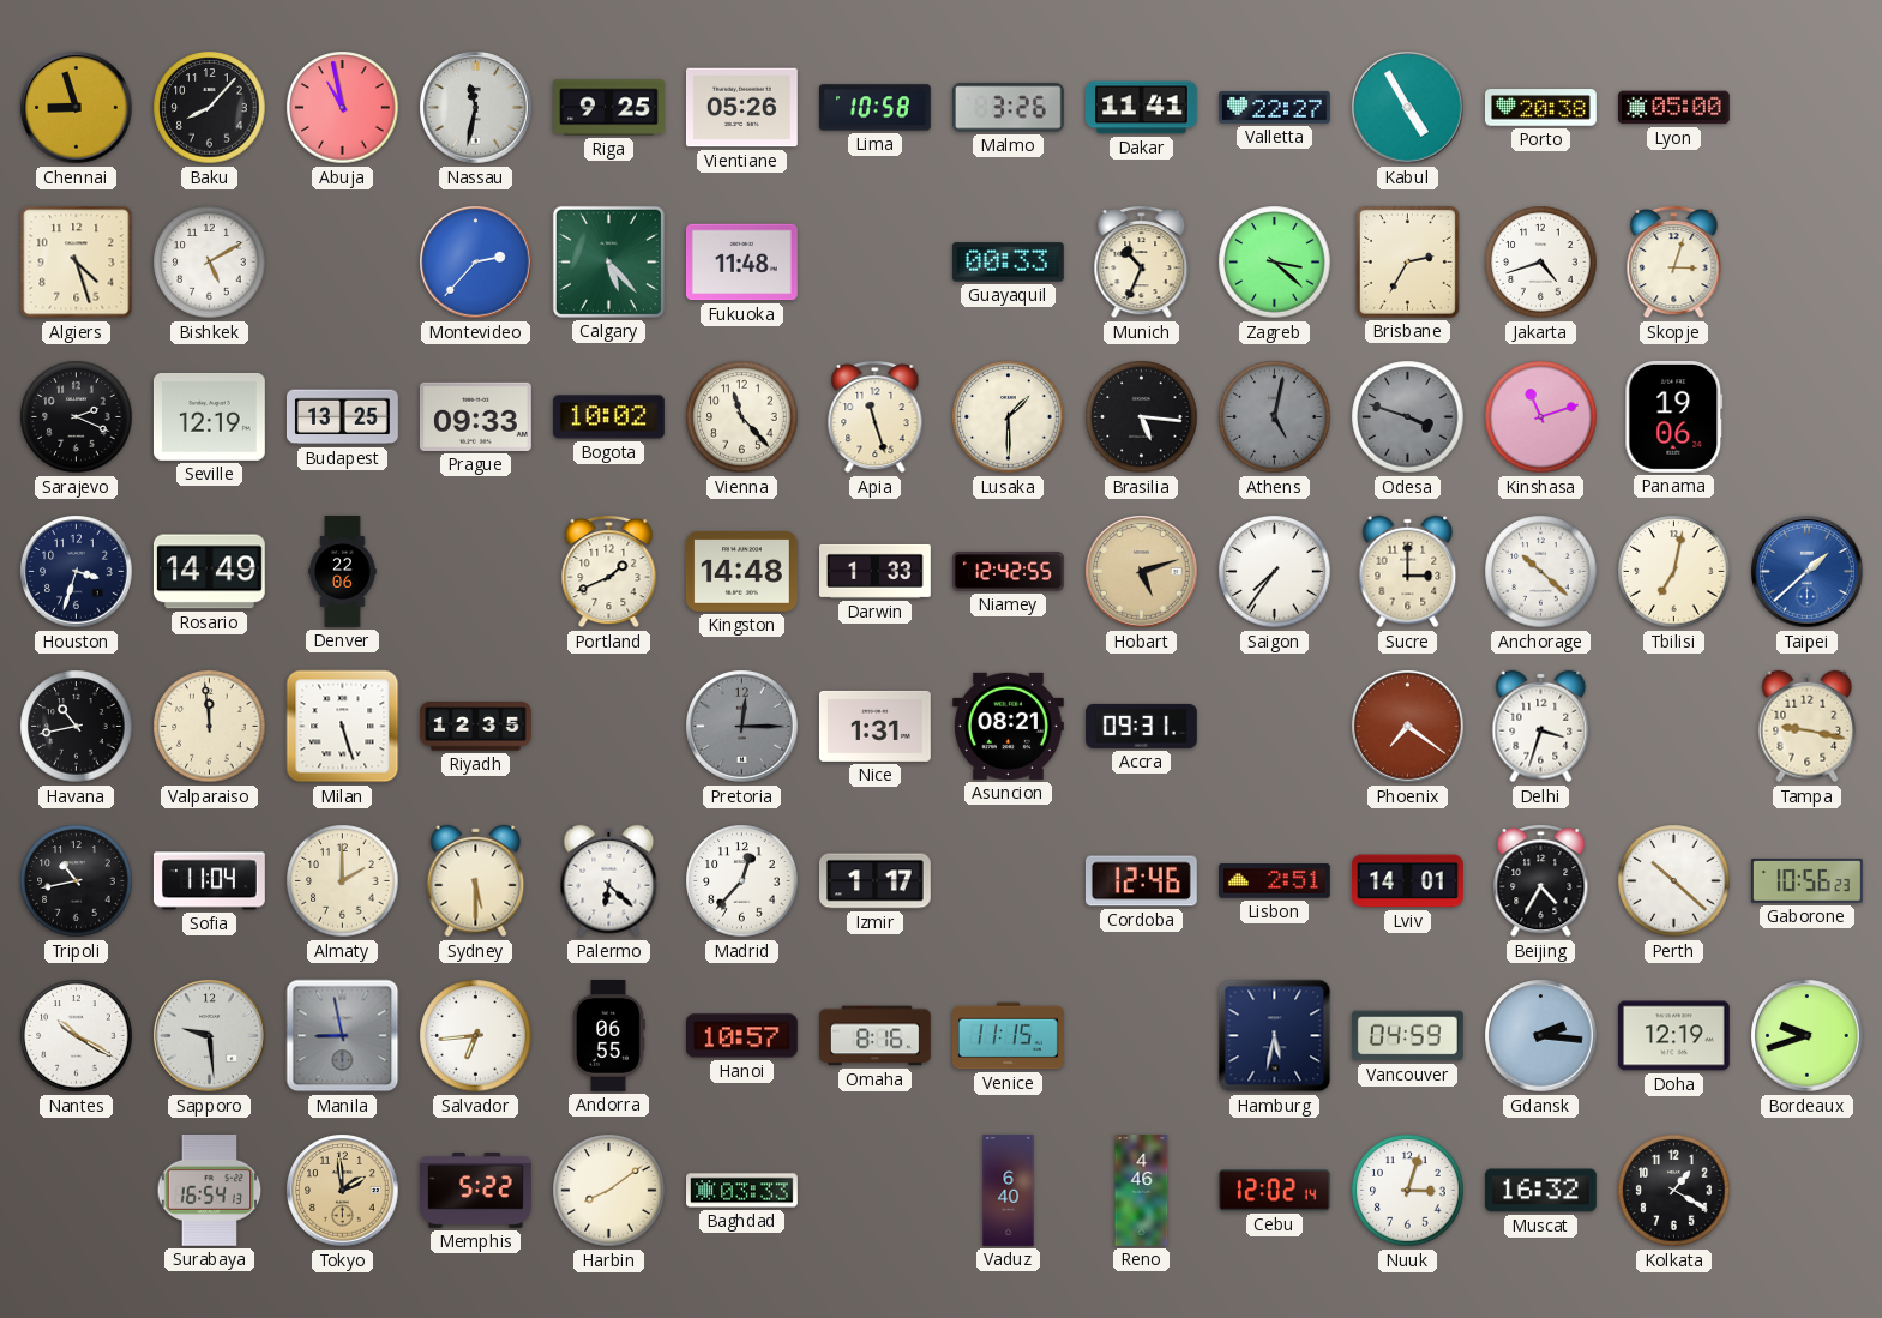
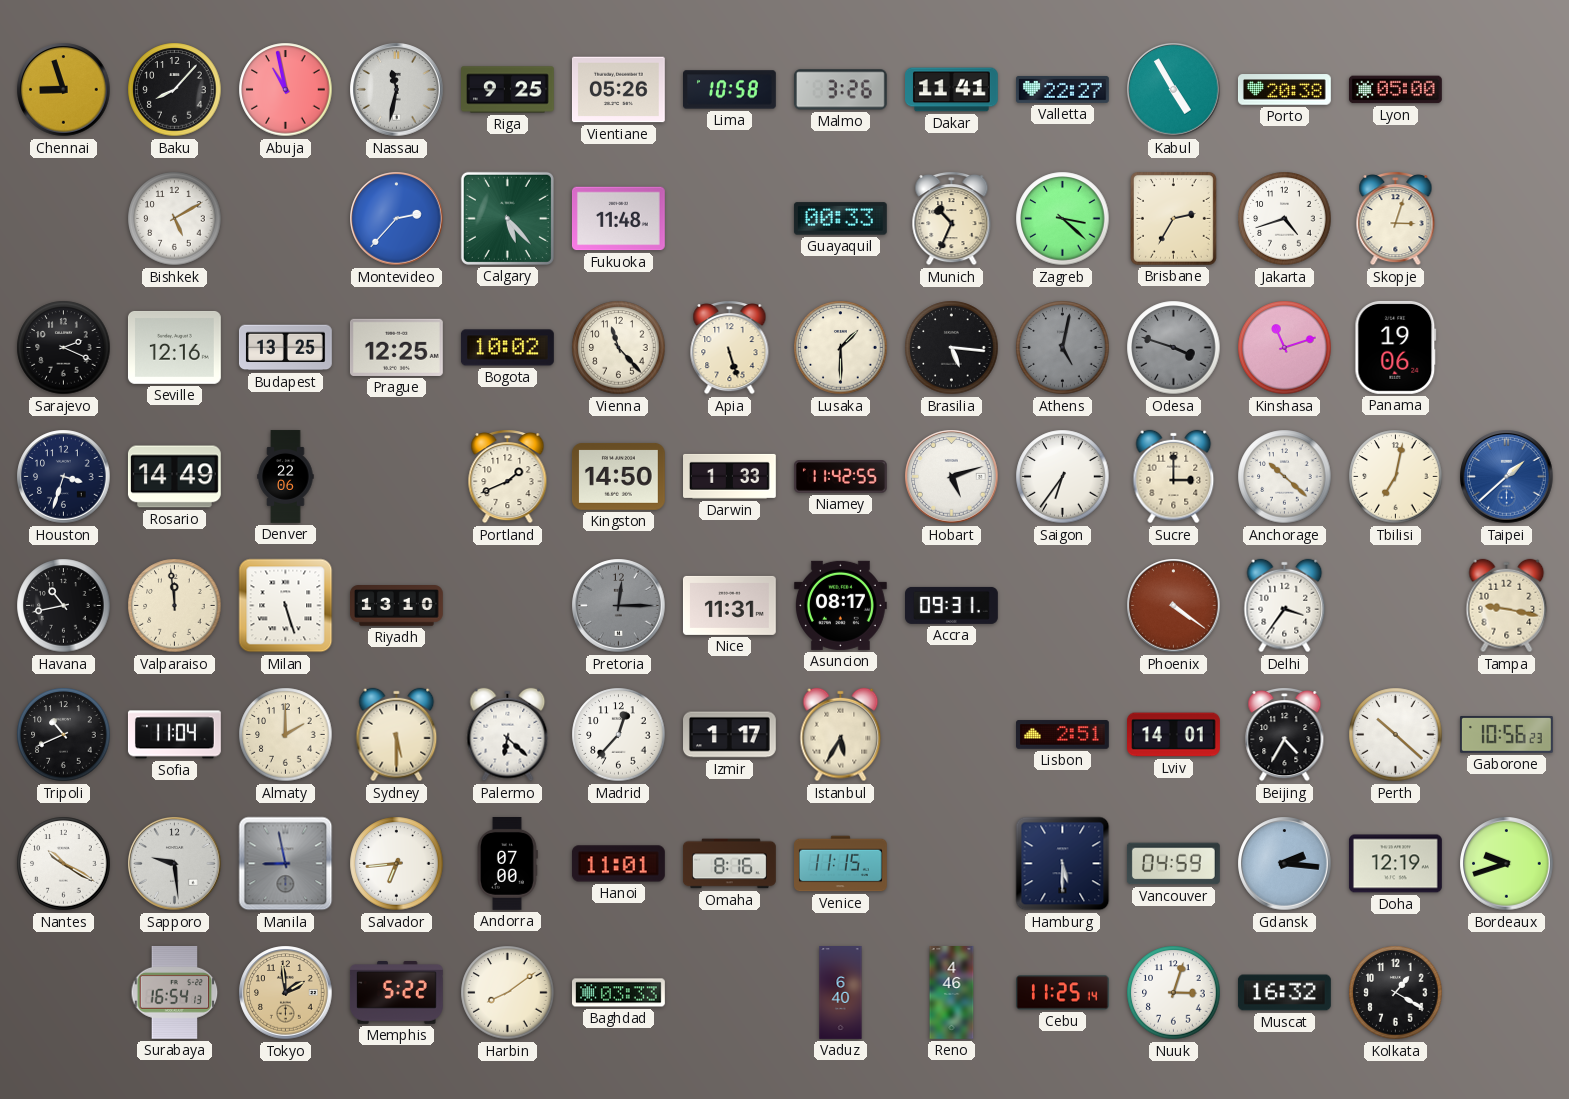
Algiers: 4:27 -> none
Seville: 12:19 -> 12:16
Prague: 09:33 -> 12:25
Apia: 11:27 -> 5:27
Kingston: 14:48 -> 14:50
Niamey: 12:42 -> 11:42
Hobart dial: champagne -> white
Saigon: 7:36 -> 6:36
Riyadh: 12:35 -> 13:10
Nice: 1:31 -> 11:31
Asuncion: 08:21 -> 08:17
Phoenix: 7:21 -> 4:21
Delhi: 3:33 -> 3:36
Tripoli: 10:43 -> 10:41
Istanbul: none -> 5:35
Cordoba: 12:46 -> none
Andorra: 06:55 -> 07:00
Hanoi: 10:57 -> 11:01
Hamburg: 5:32 -> 5:30
Cebu: 12:02 -> 11:25
